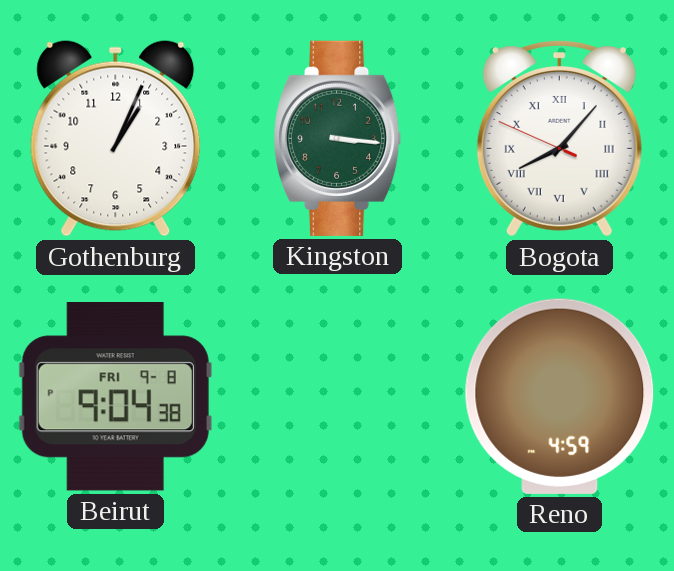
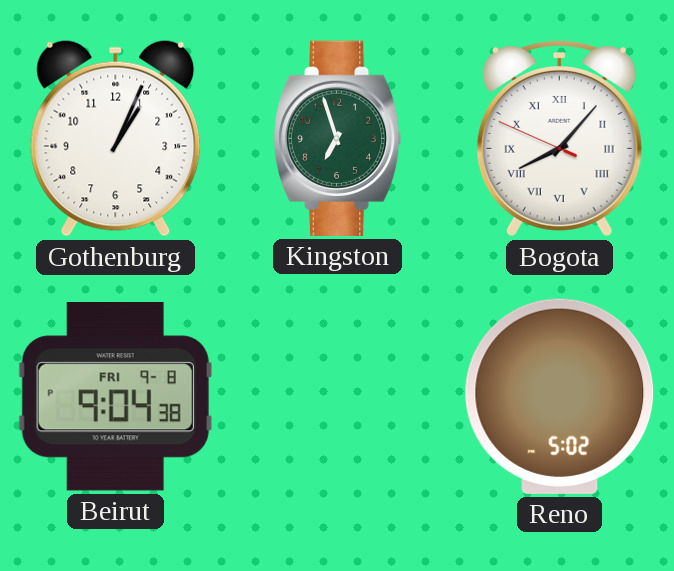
Kingston: 3:16 -> 6:57
Reno: 4:59 -> 5:02
